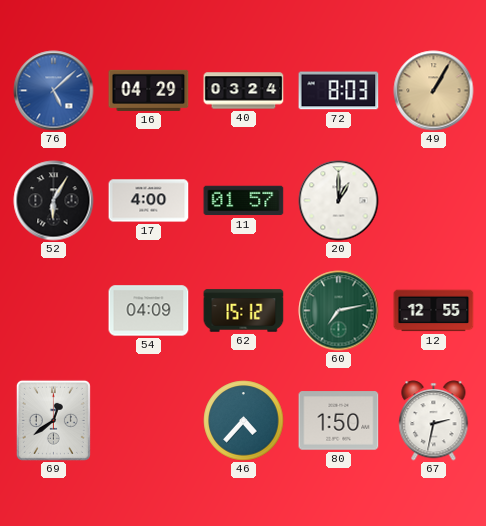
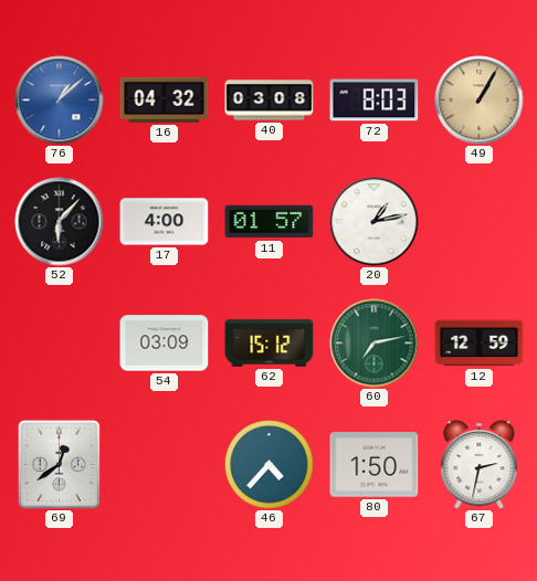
76: 5:08 -> 1:08
16: 04:29 -> 04:32
40: 03:24 -> 03:08
52: 6:05 -> 6:07
20: 1:00 -> 1:13
54: 04:09 -> 03:09
12: 12:55 -> 12:59
